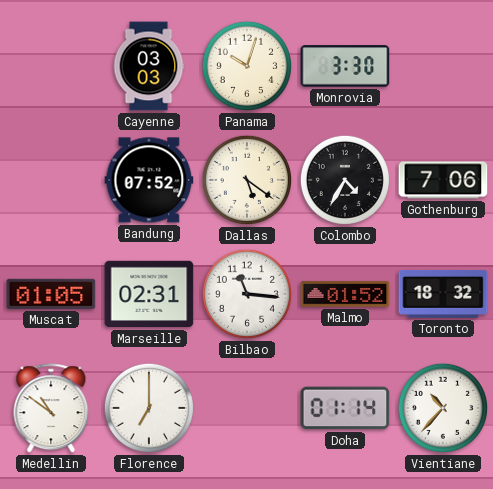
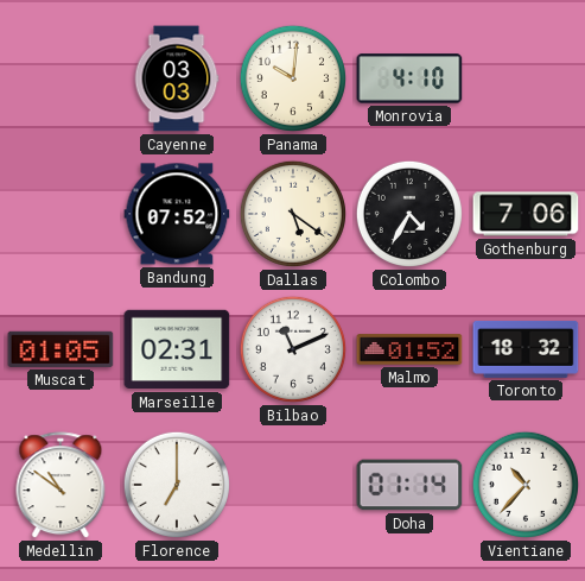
Panama: 10:03 -> 10:01
Monrovia: 3:30 -> 4:10
Bilbao: 11:16 -> 11:11
